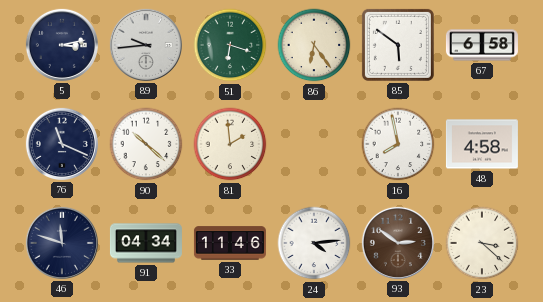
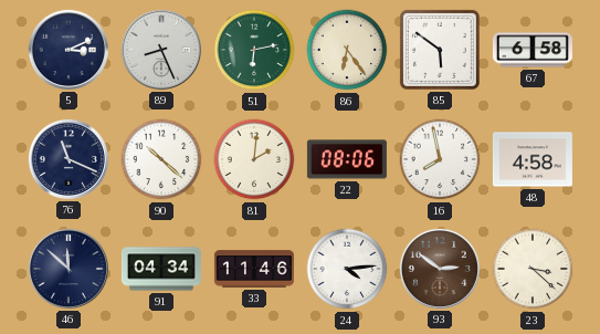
5: 3:13 -> 3:11
89: 9:44 -> 8:26
51: 6:18 -> 6:13
81: 1:59 -> 2:01
22: none -> 08:06
46: 11:48 -> 11:52
